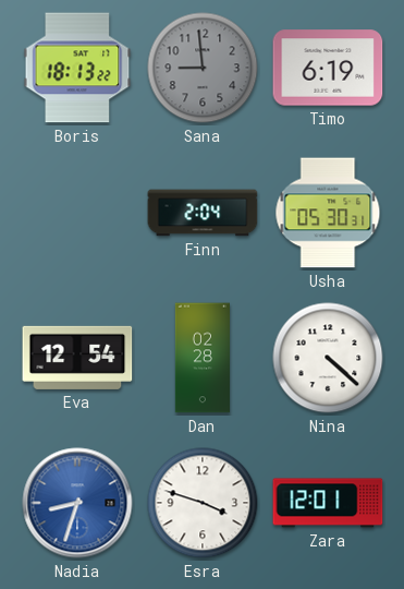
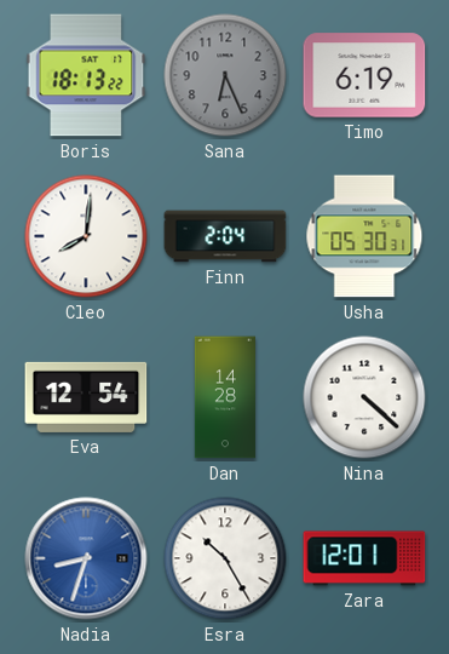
Sana: 8:59 -> 6:26
Cleo: none -> 8:01
Dan: 02:28 -> 14:28
Esra: 3:48 -> 10:25
